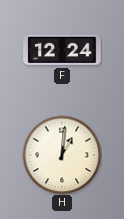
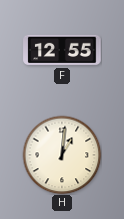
F: 12:24 -> 12:55
